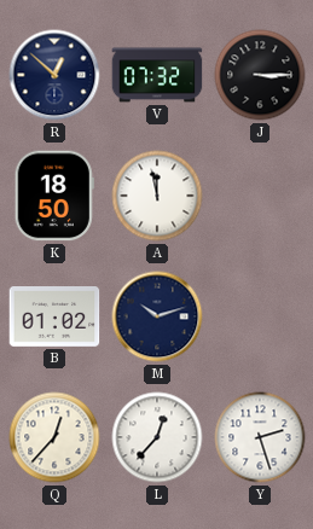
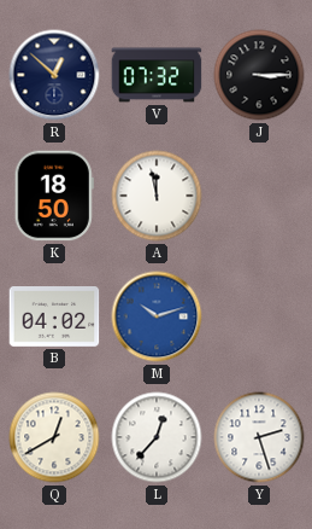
B: 01:02 -> 04:02
M dial: navy -> blue
Q: 12:37 -> 12:40
